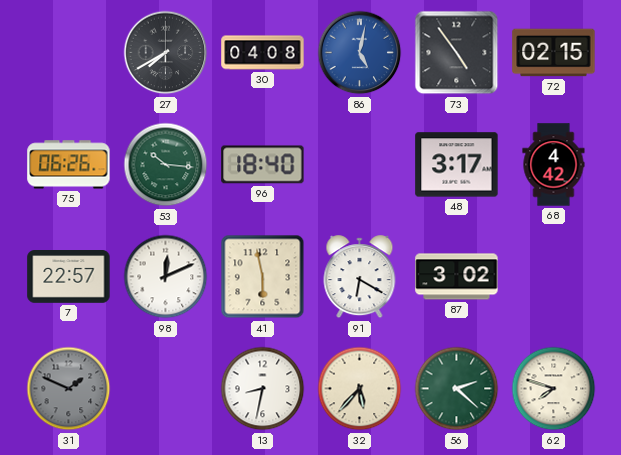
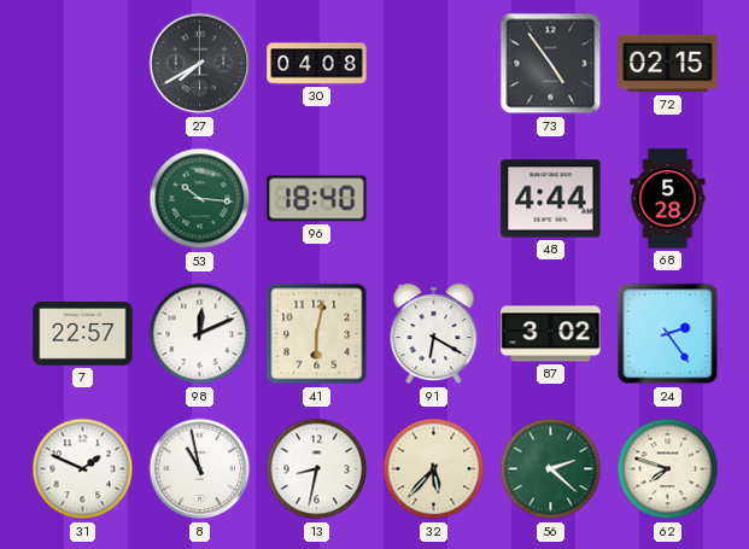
86: 5:02 -> none
75: 06:26 -> none
48: 3:17 -> 4:44
68: 4:42 -> 5:28
41: 5:58 -> 6:02
24: none -> 2:24
31 dial: grey -> white
8: none -> 10:58
